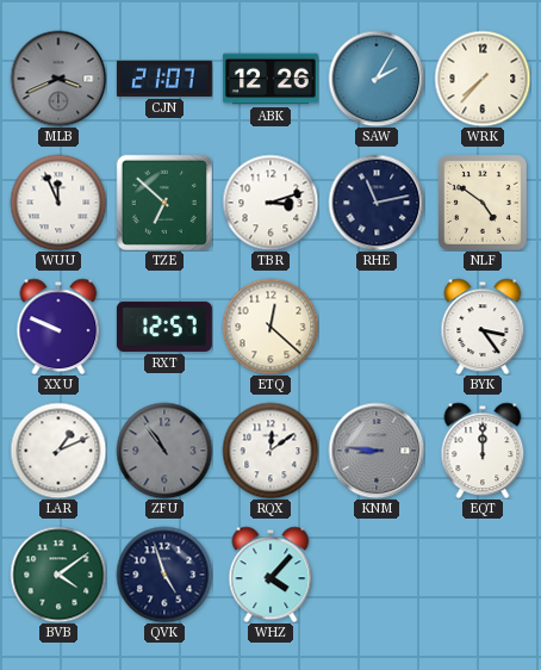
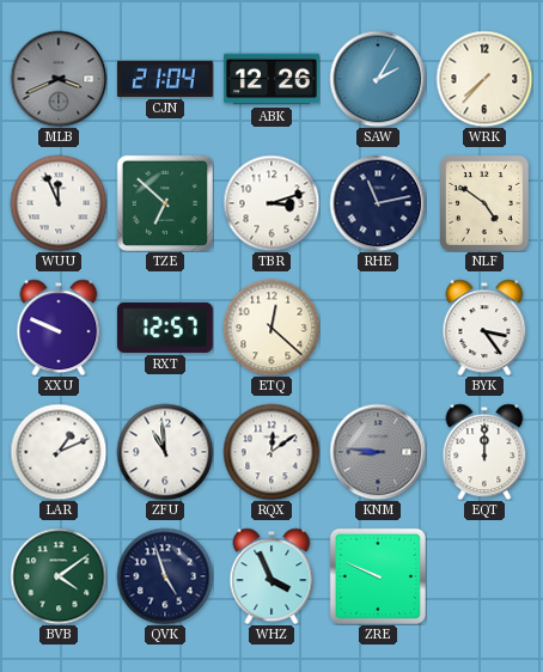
CJN: 21:07 -> 21:04
ZFU: 10:54 -> 10:59
ZFU dial: grey -> white
WHZ: 4:07 -> 3:56
ZRE: none -> 9:49
